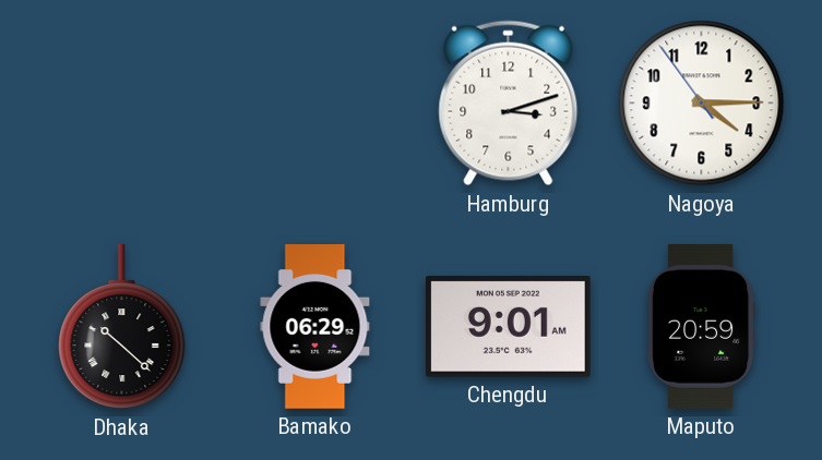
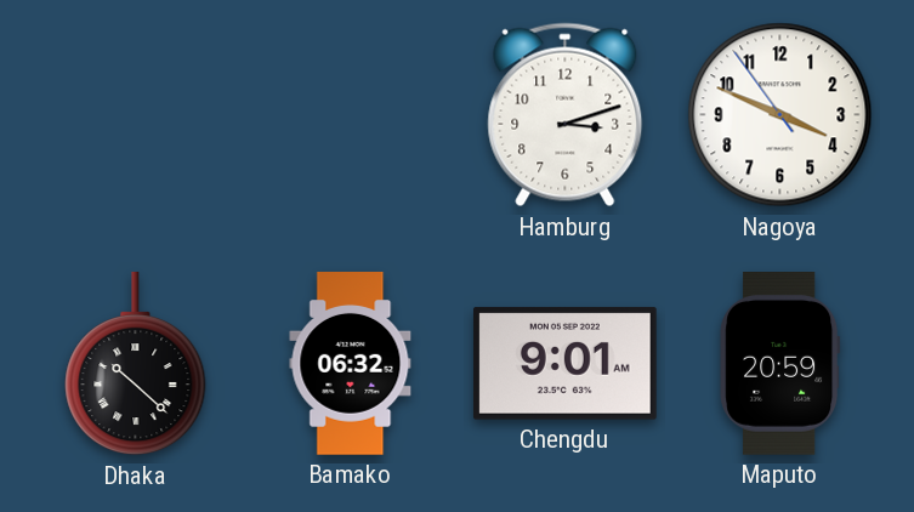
Nagoya: 4:14 -> 3:48
Bamako: 06:29 -> 06:32
